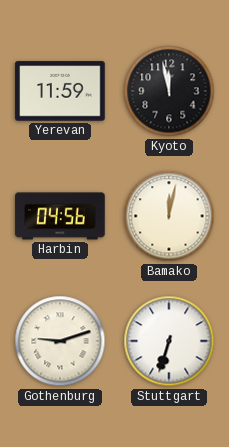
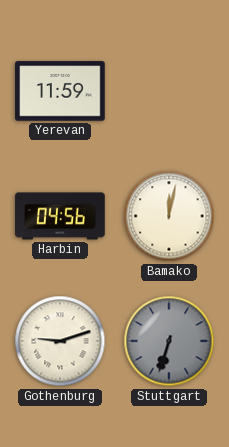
Kyoto: 11:58 -> none
Stuttgart dial: white -> grey
